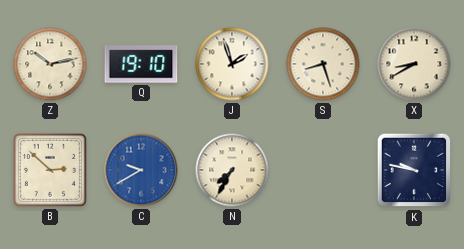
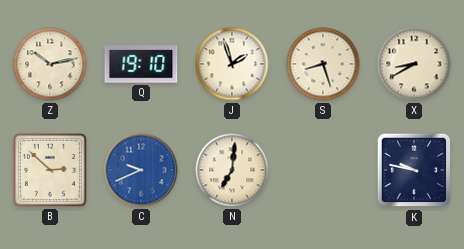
C: 9:40 -> 9:41
N: 7:35 -> 7:01
